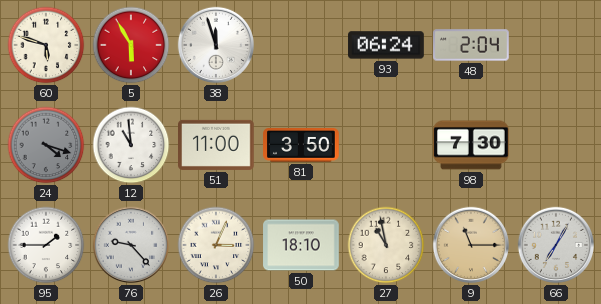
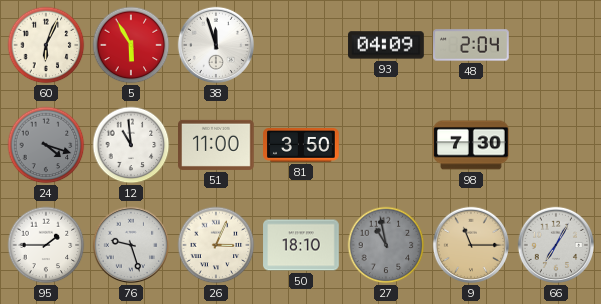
60: 5:48 -> 6:04
93: 06:24 -> 04:09
76: 9:23 -> 9:27
27 dial: cream -> grey
